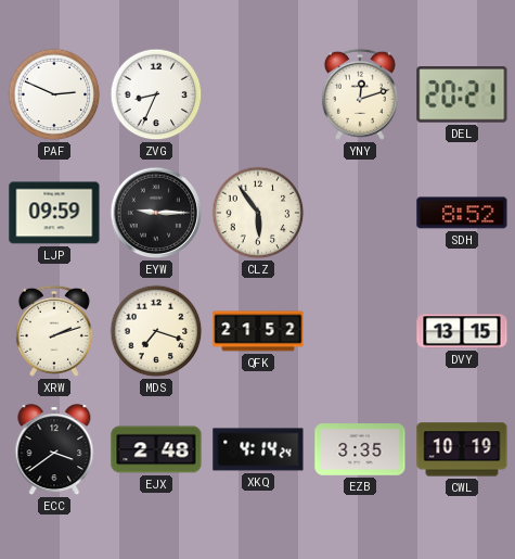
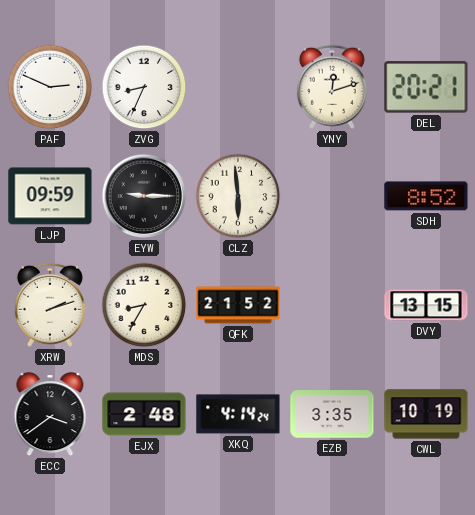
CLZ: 5:54 -> 5:59
MDS: 7:18 -> 8:35
